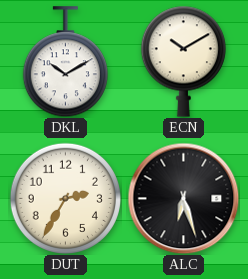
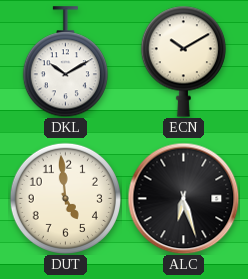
DUT: 2:35 -> 4:59
